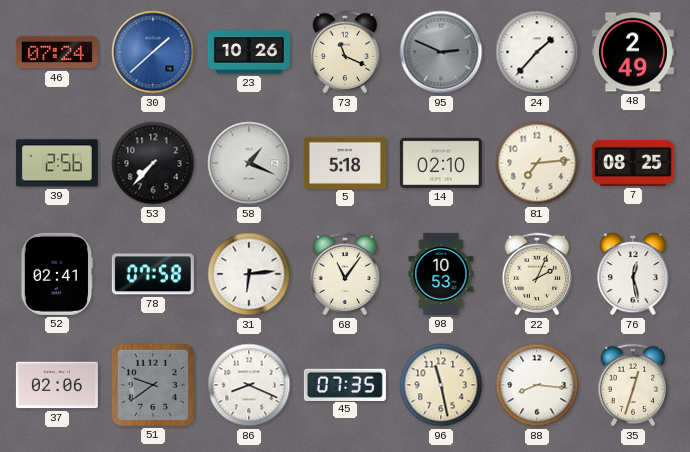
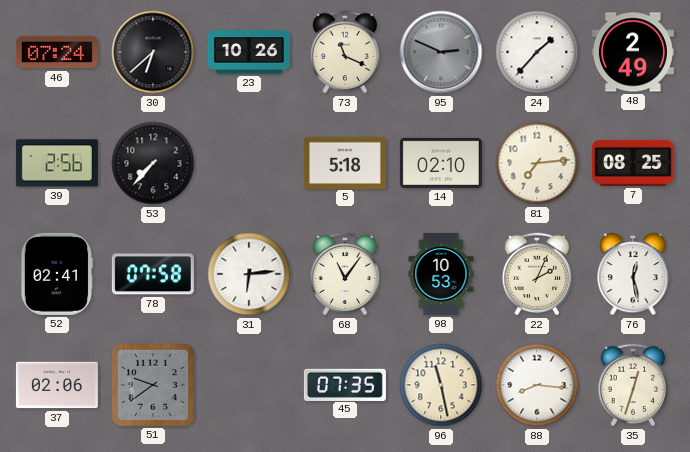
30: 1:38 -> 6:38
30 dial: blue -> black
58: 1:19 -> none
86: 8:19 -> none
